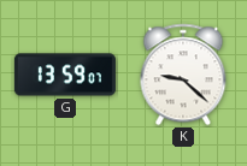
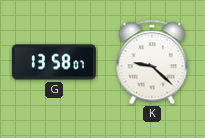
G: 13:59 -> 13:58
